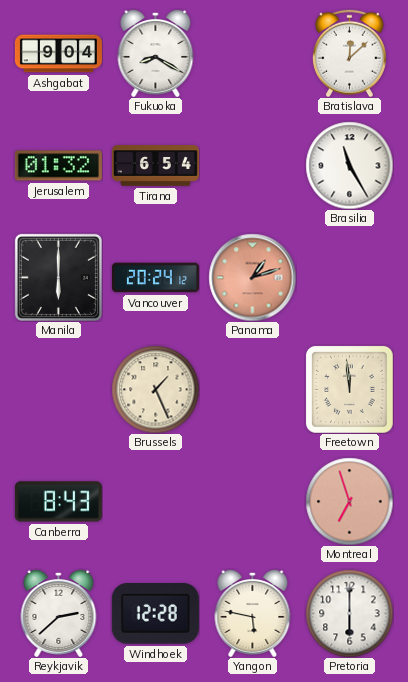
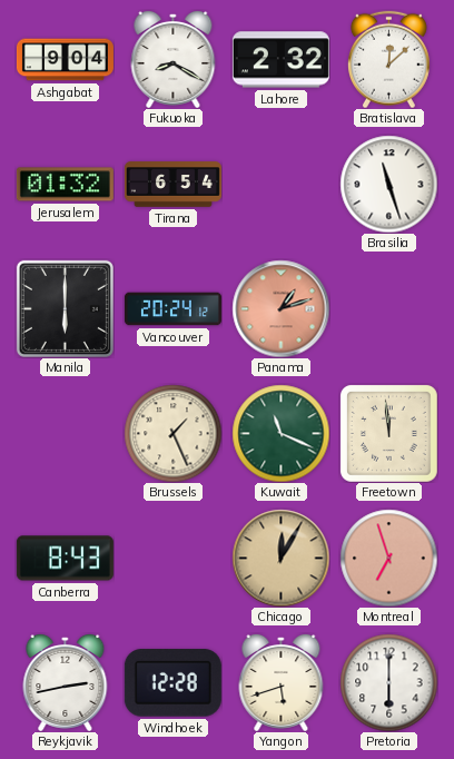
Lahore: none -> 2:32
Brasilia: 11:25 -> 11:27
Kuwait: none -> 11:19
Chicago: none -> 12:05
Reykjavik: 2:38 -> 2:43
Yangon: 5:47 -> 5:42
